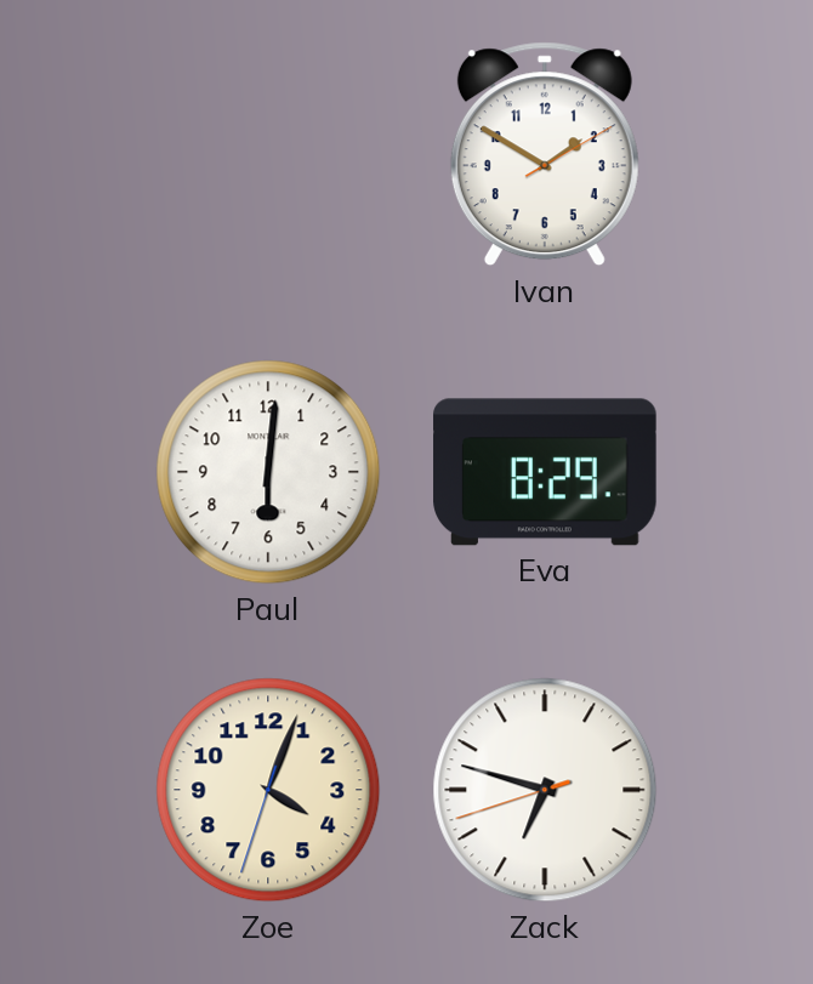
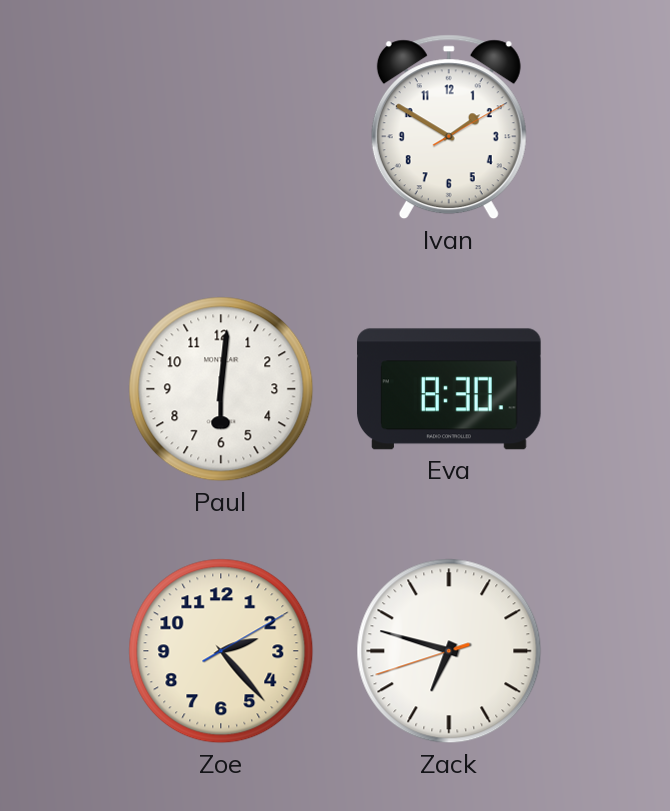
Eva: 8:29 -> 8:30
Zoe: 4:03 -> 2:23
